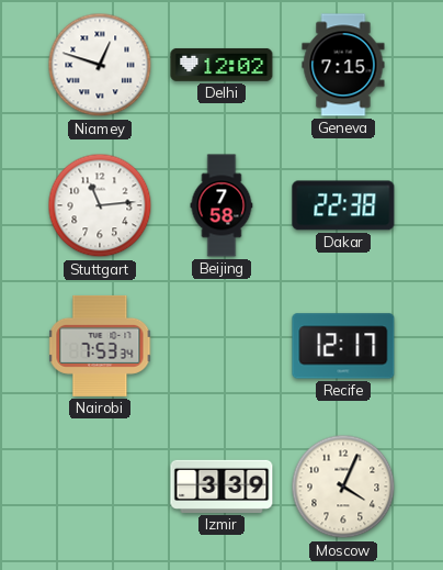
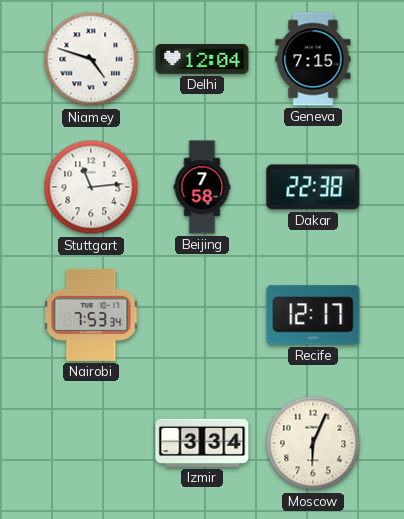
Niamey: 12:48 -> 4:48
Delhi: 12:02 -> 12:04
Izmir: 3:39 -> 3:34
Moscow: 4:04 -> 6:04
